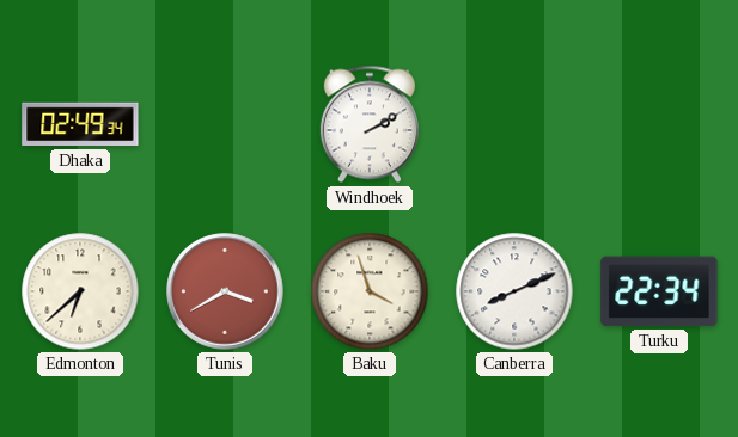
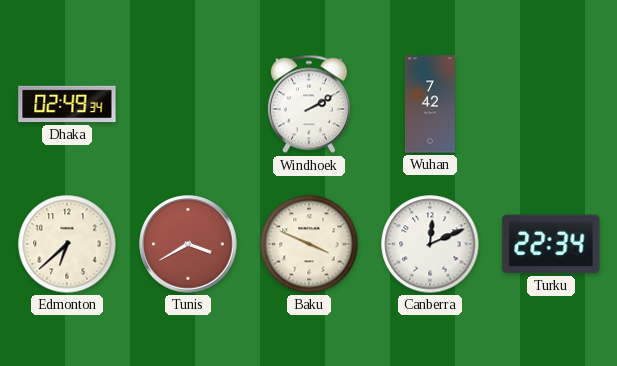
Wuhan: none -> 7:42
Baku: 3:57 -> 3:49
Canberra: 8:11 -> 12:11
